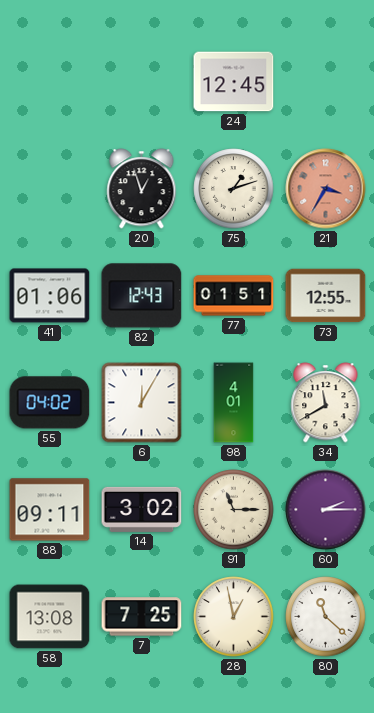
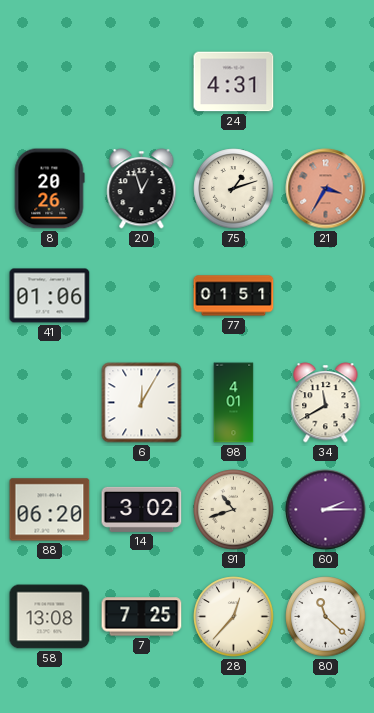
24: 12:45 -> 4:31
8: none -> 20:26
82: 12:43 -> none
73: 12:55 -> none
55: 04:02 -> none
88: 09:11 -> 06:20
91: 11:15 -> 10:42
28: 12:58 -> 12:37
